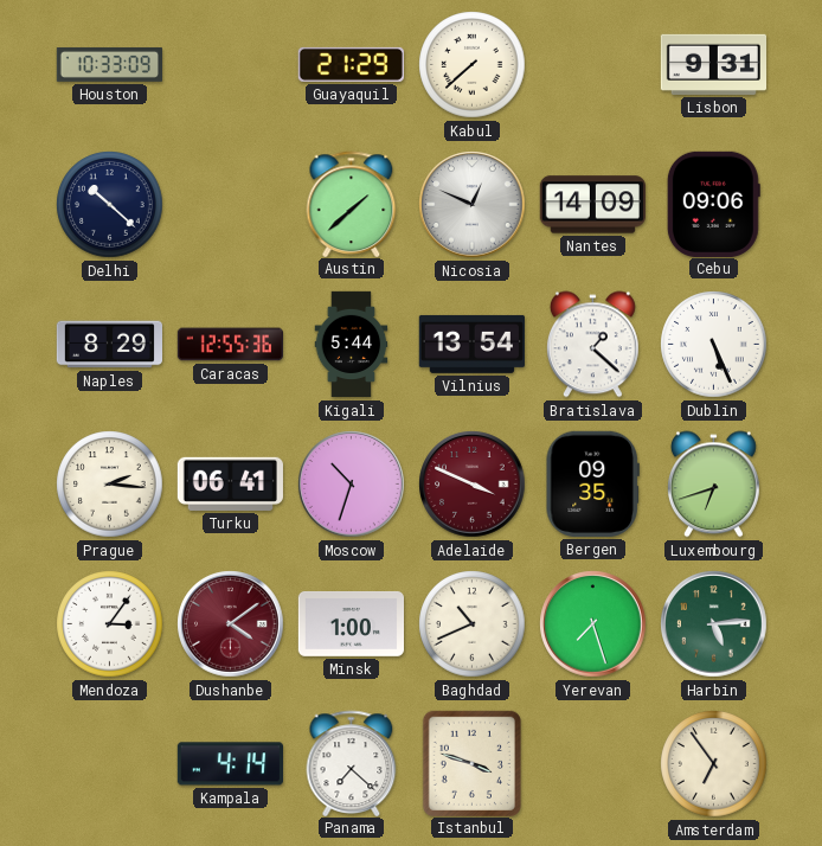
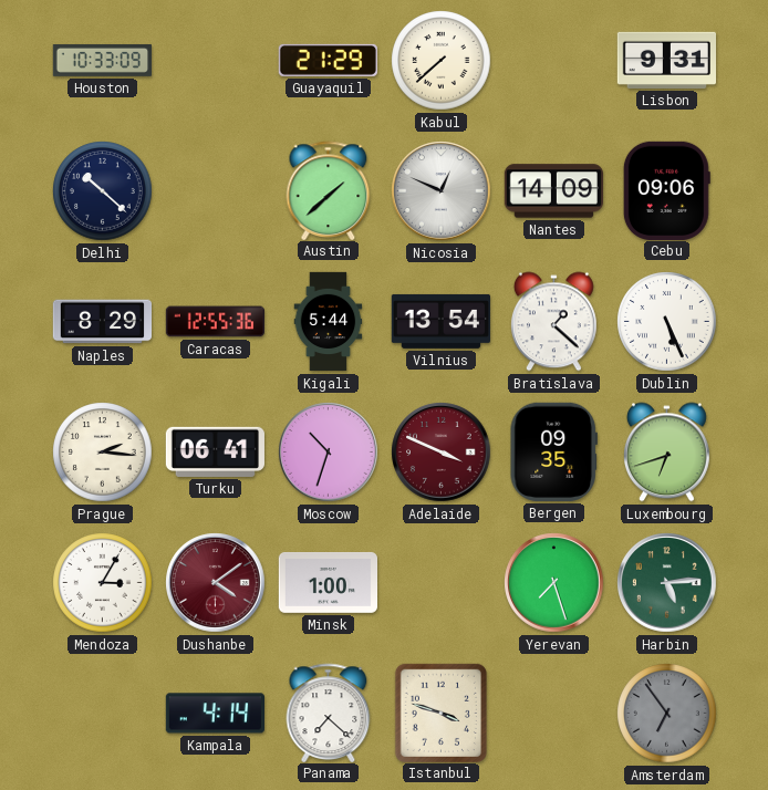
Mendoza: 3:06 -> 3:05
Baghdad: 10:41 -> none
Amsterdam dial: cream -> grey
